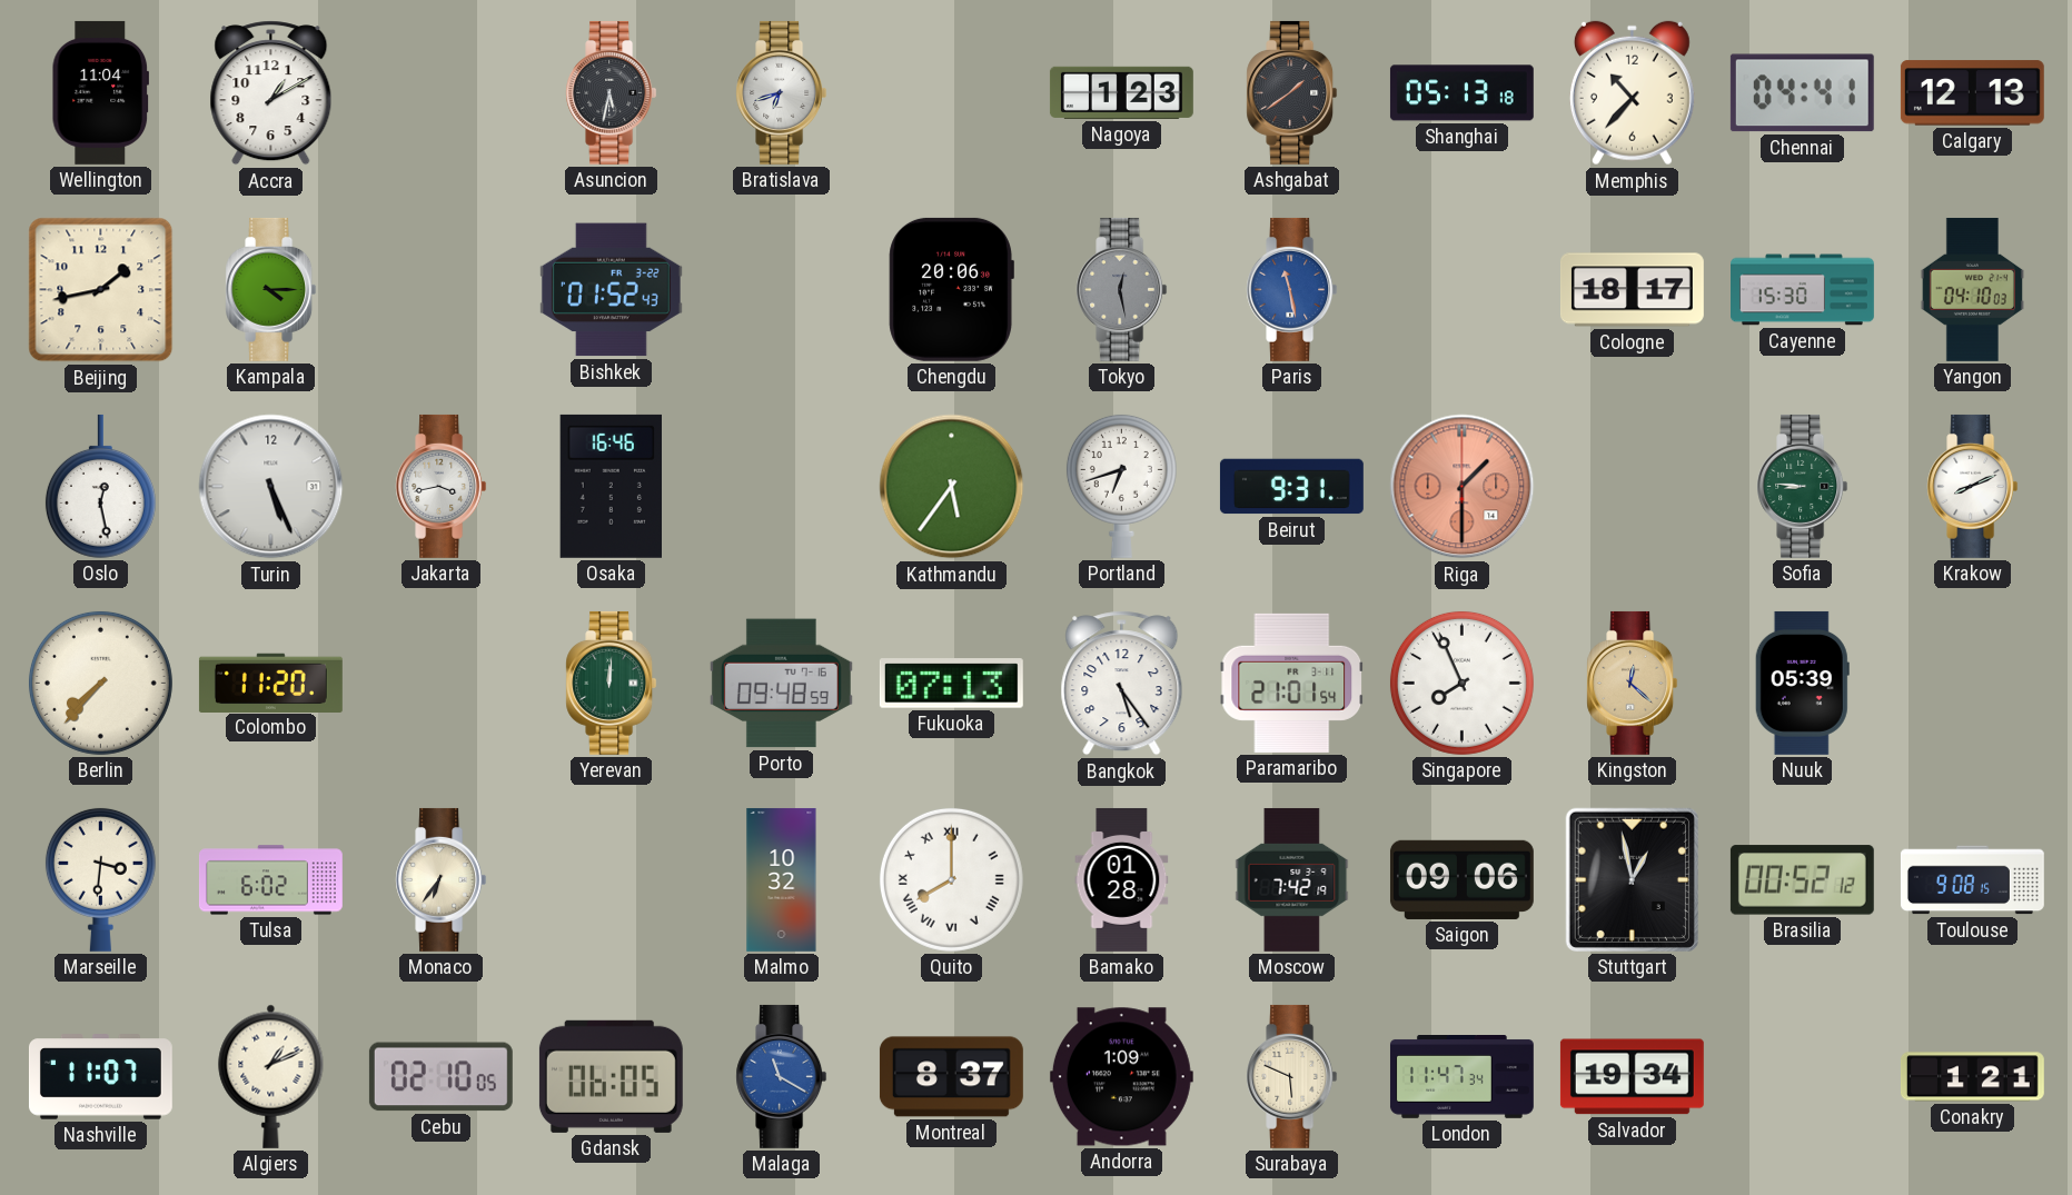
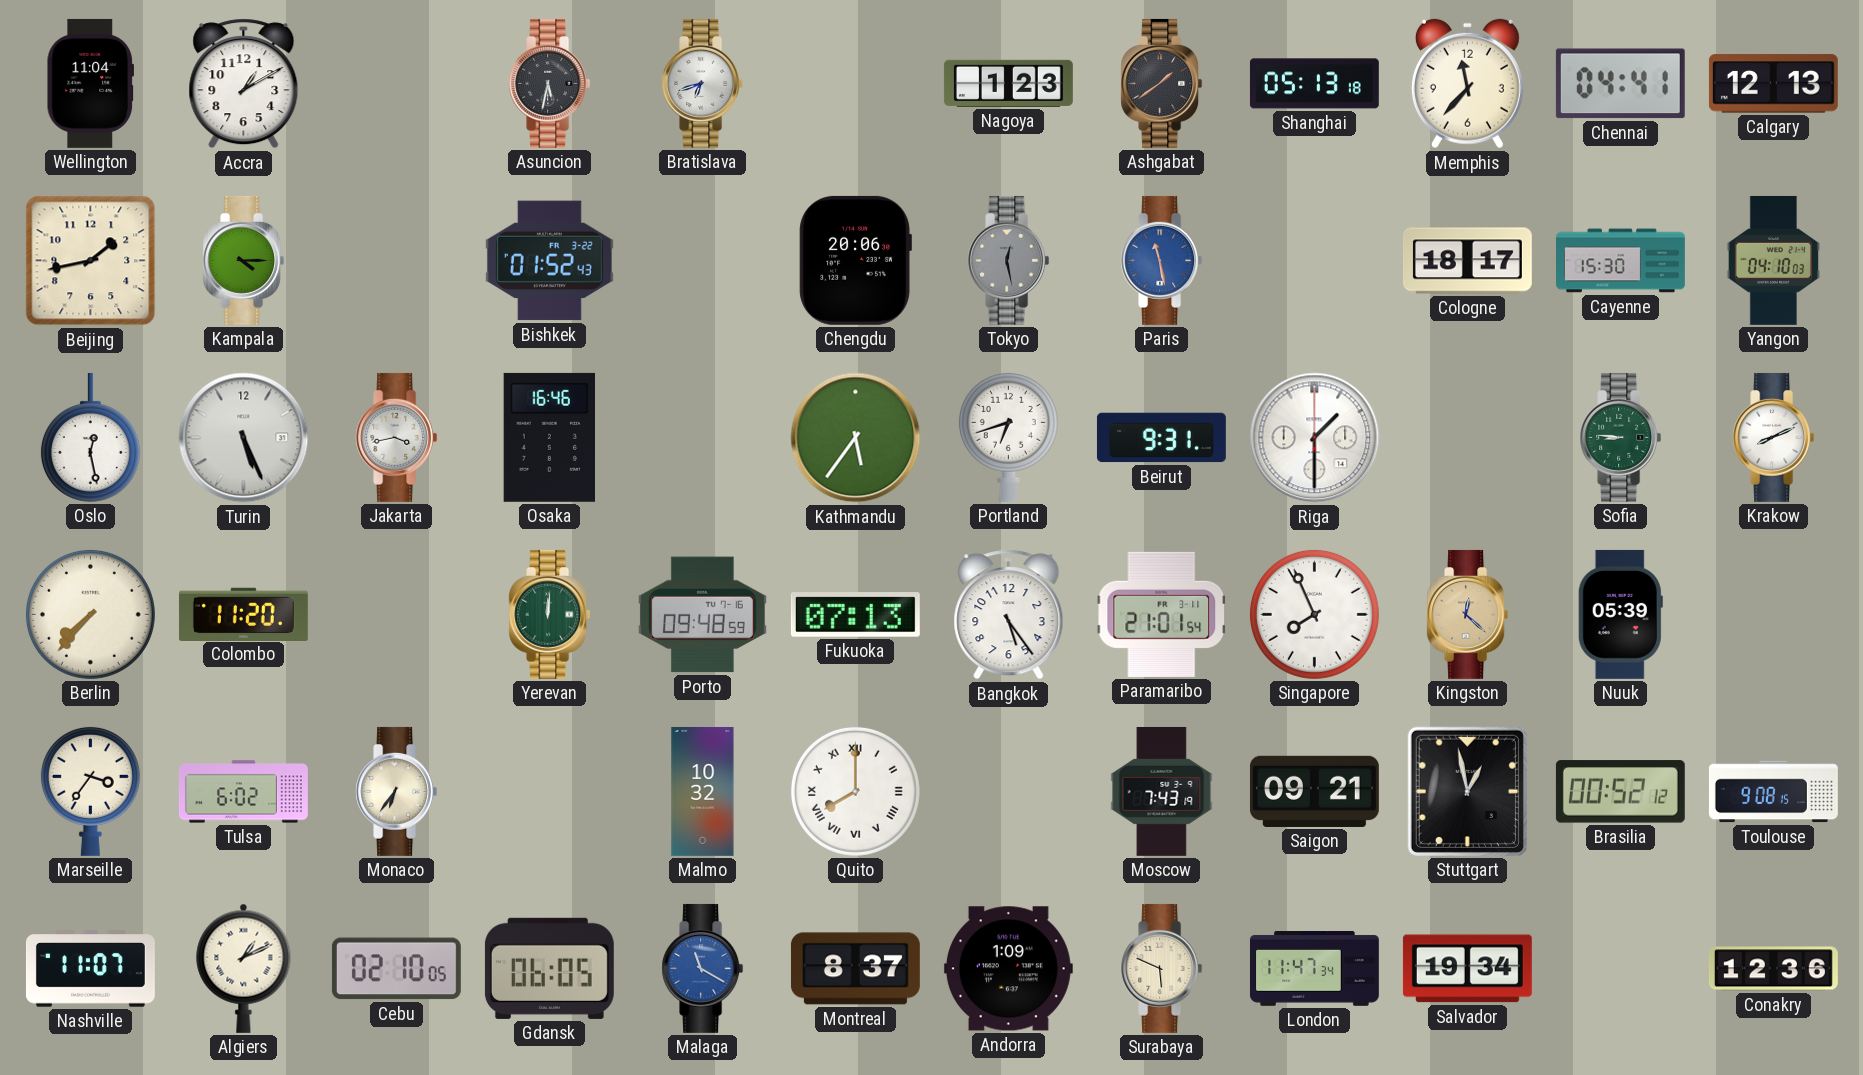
Memphis: 10:37 -> 11:37
Riga dial: salmon -> white
Marseille: 3:31 -> 3:36
Bamako: 01:28 -> none
Moscow: 7:42 -> 7:43
Saigon: 09:06 -> 09:21
Conakry: 1:21 -> 12:36
